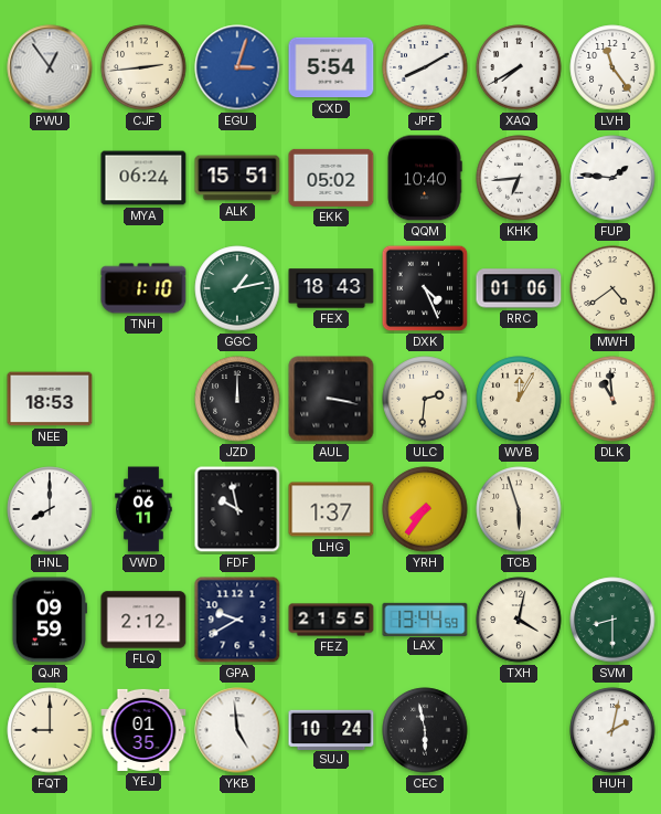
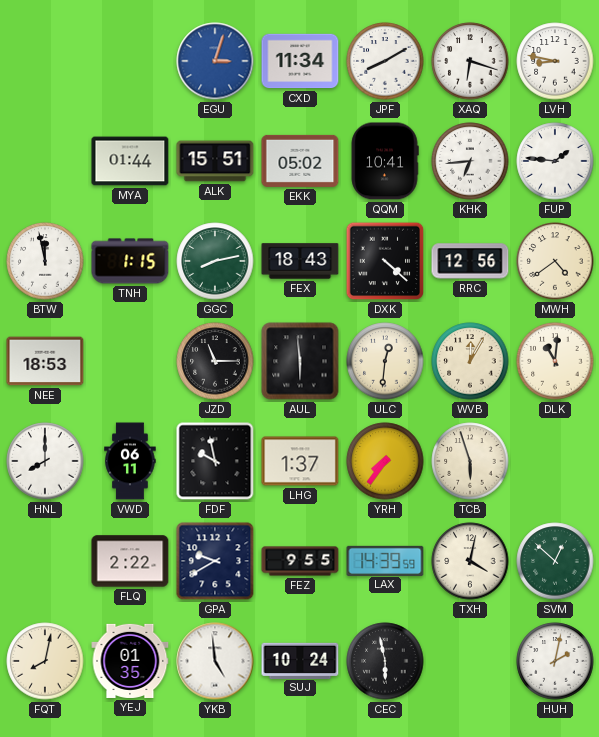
PWU: 12:54 -> none
CJF: 2:44 -> none
CXD: 5:54 -> 11:34
XAQ: 7:40 -> 6:18
LVH: 11:24 -> 8:47
MYA: 06:24 -> 01:44
QQM: 10:40 -> 10:41
BTW: none -> 11:58
TNH: 1:10 -> 1:15
GGC: 1:13 -> 8:13
DXK: 4:26 -> 4:22
RRC: 01:06 -> 12:56
JZD: 12:00 -> 11:15
AUL: 3:17 -> 5:59
ULC: 2:31 -> 12:31
DLK: 10:59 -> 11:01
QJR: 09:59 -> none
FLQ: 2:12 -> 2:22
FEZ: 21:55 -> 9:55
LAX: 13:44 -> 14:39
SVM: 8:30 -> 12:52
FQT: 9:00 -> 8:02
